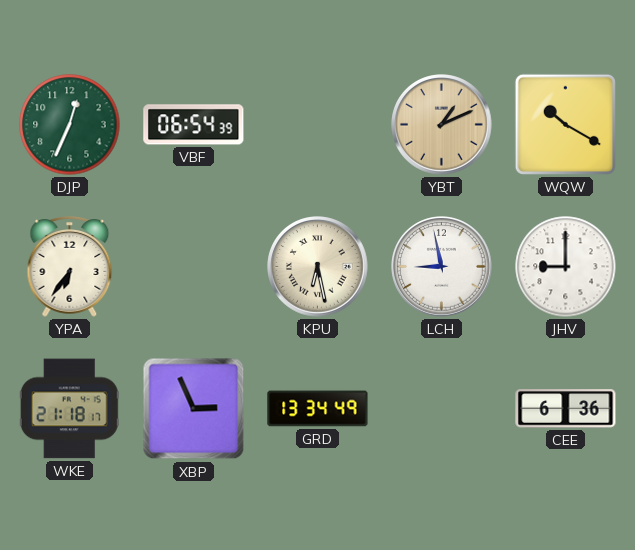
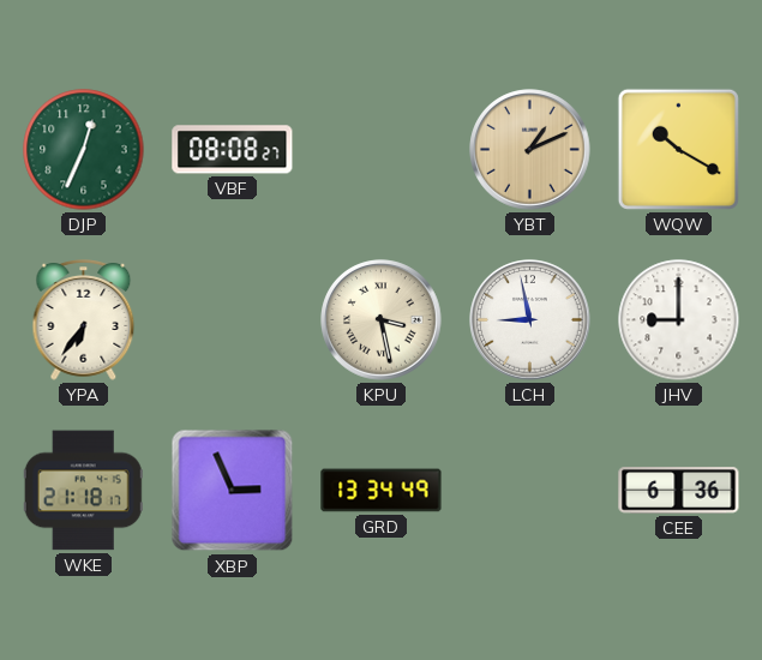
VBF: 06:54 -> 08:08
KPU: 6:28 -> 3:28
